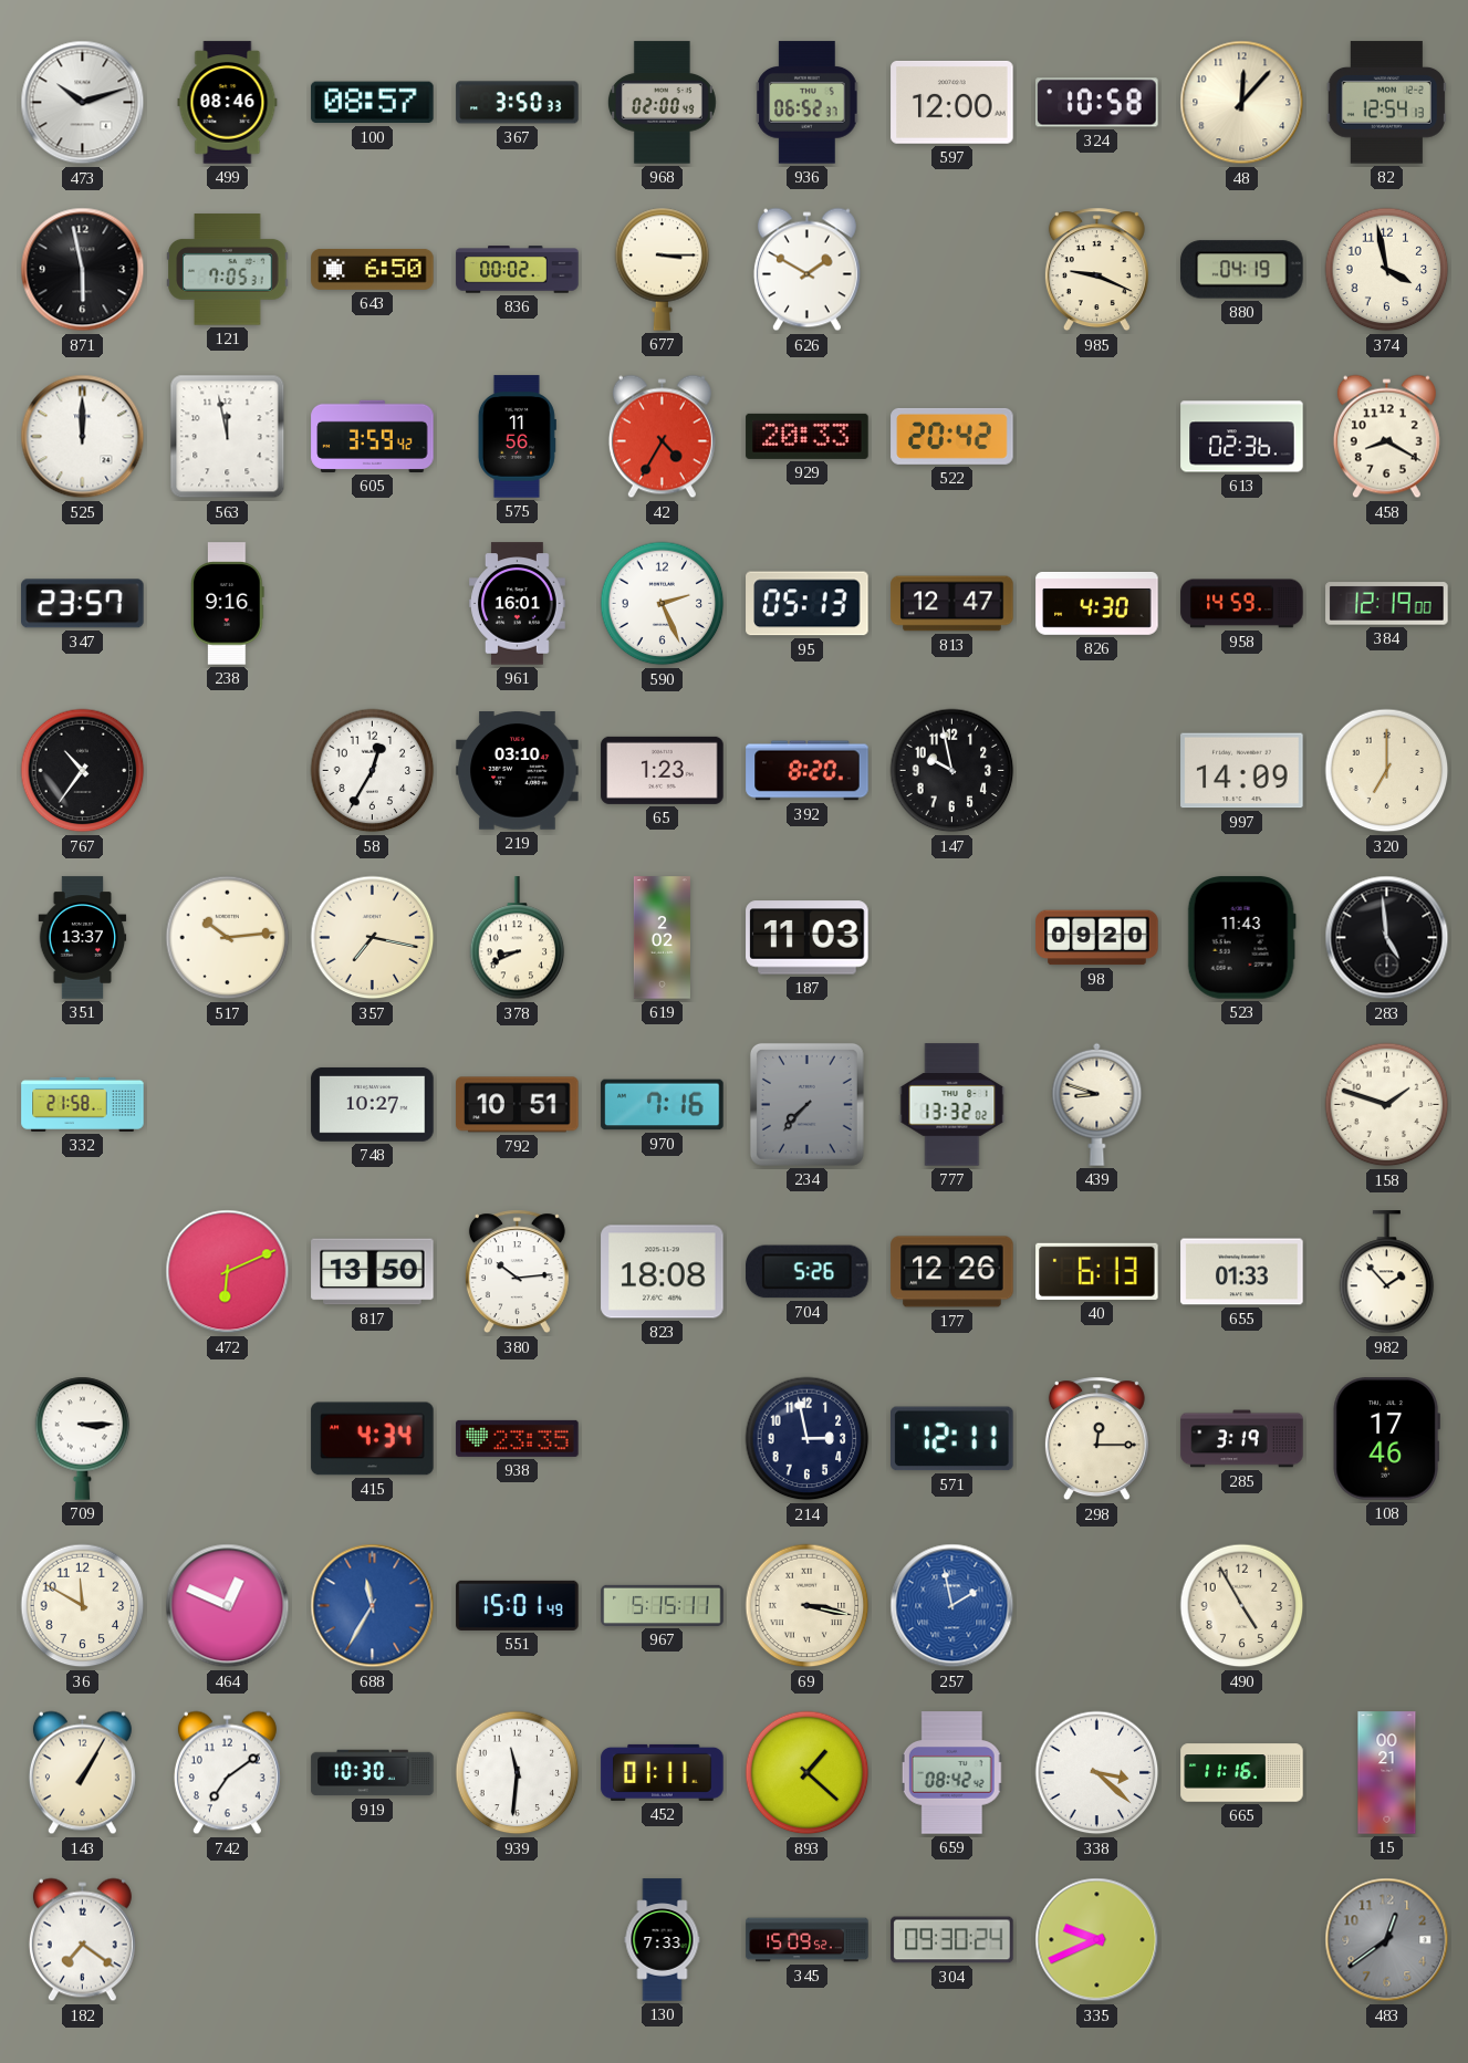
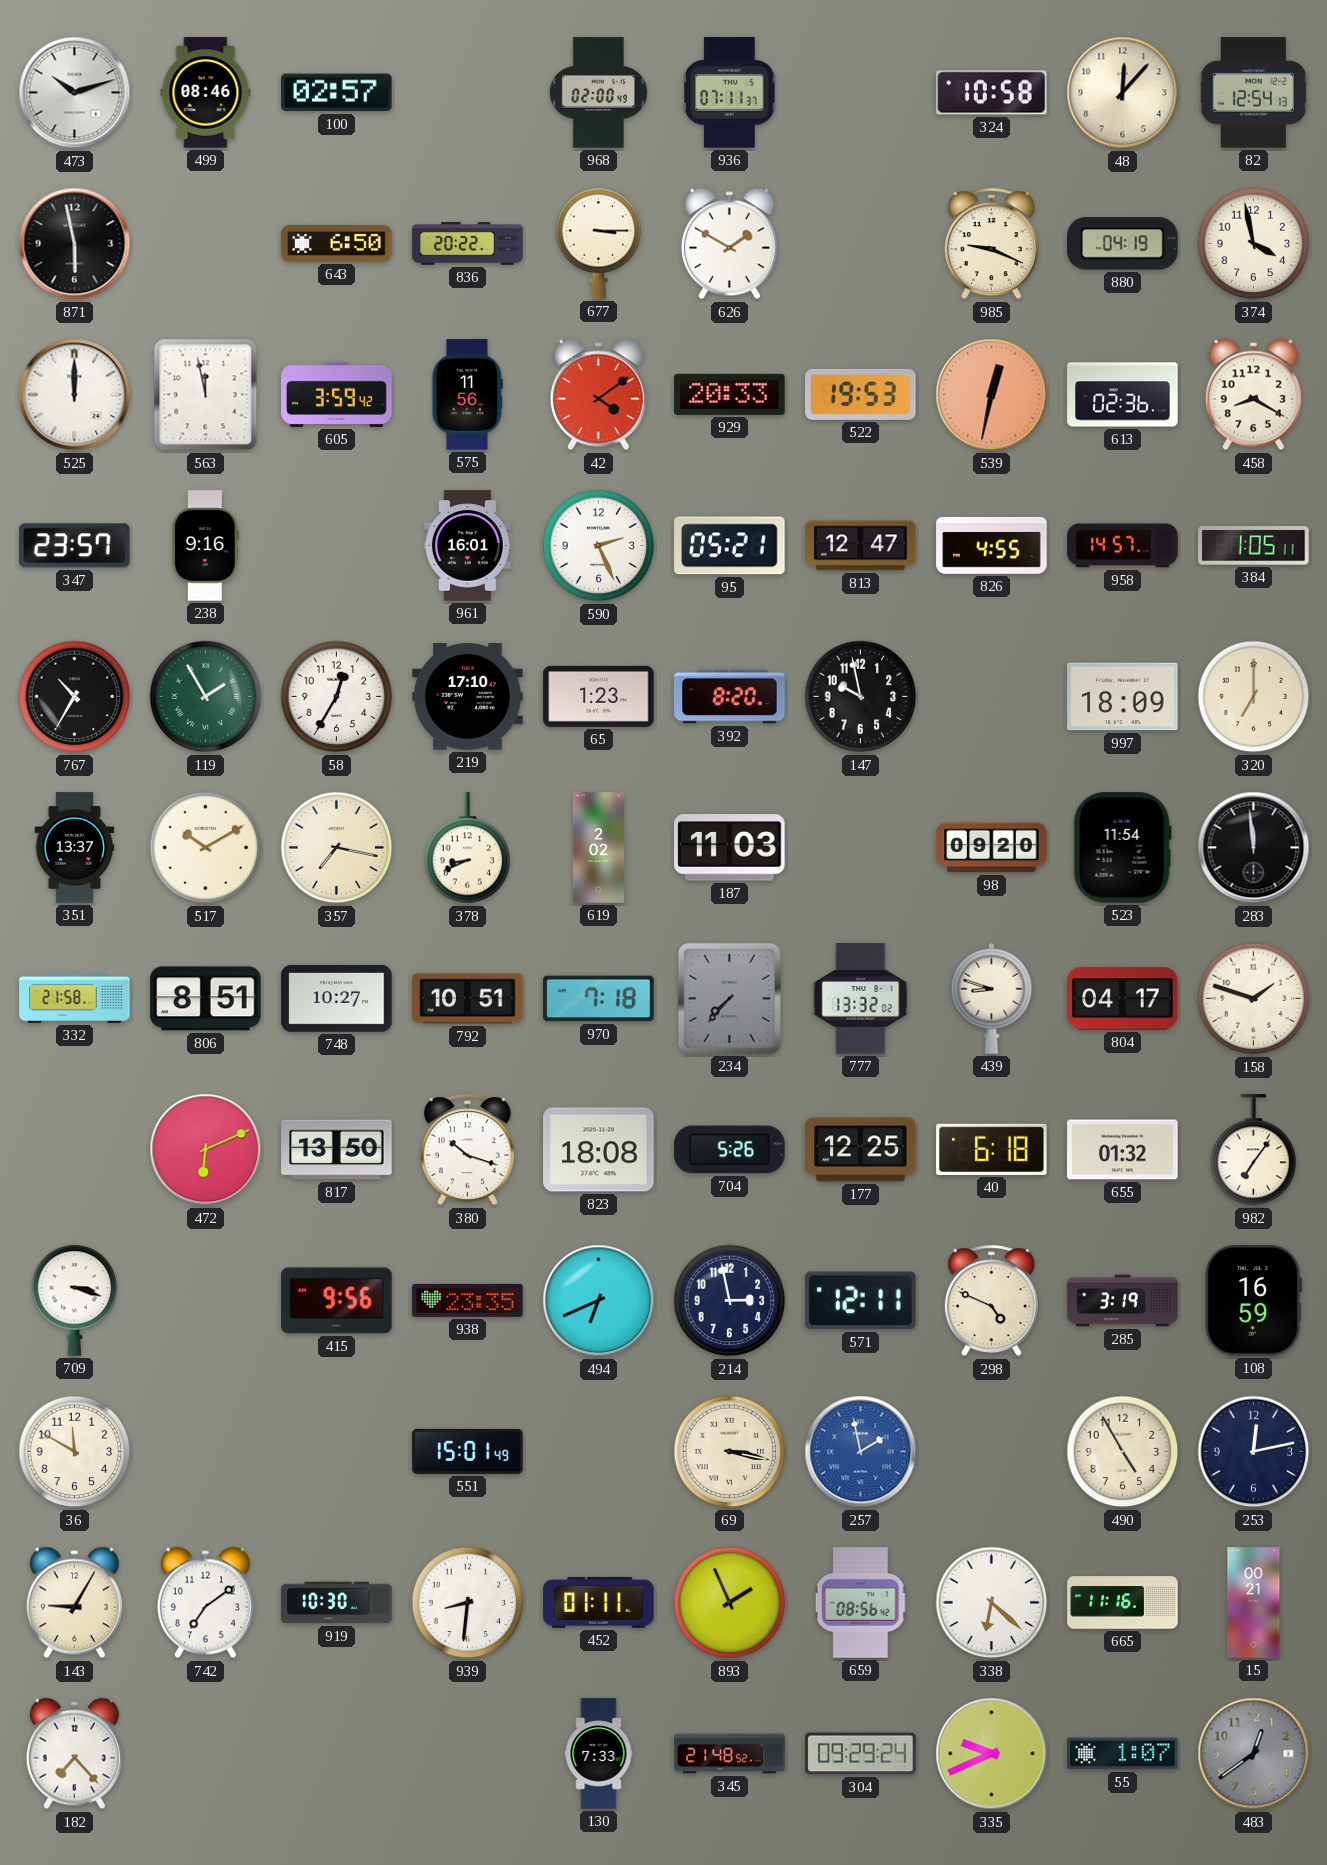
100: 08:57 -> 02:57
367: 3:50 -> none
936: 06:52 -> 07:11
597: 12:00 -> none
121: 7:05 -> none
836: 00:02 -> 20:22
42: 4:35 -> 4:09
522: 20:42 -> 19:53
539: none -> 12:32
95: 05:13 -> 05:21
826: 4:30 -> 4:55
958: 14:59 -> 14:57
384: 12:19 -> 1:05
767: 10:36 -> 10:35
119: none -> 1:55
219: 03:10 -> 17:10
997: 14:09 -> 18:09
517: 10:14 -> 10:10
523: 11:43 -> 11:54
283: 4:59 -> 11:59
806: none -> 8:51
970: 7:16 -> 7:18
804: none -> 04:17
380: 10:14 -> 10:18
177: 12:26 -> 12:25
40: 6:13 -> 6:18
655: 01:33 -> 01:32
982: 1:53 -> 7:06
709: 3:15 -> 3:18
415: 4:34 -> 9:56
494: none -> 6:41
298: 12:15 -> 4:49
108: 17:46 -> 16:59
464: 12:49 -> none
688: 11:35 -> none
967: 5:15 -> none
253: none -> 12:13
143: 1:05 -> 9:05
939: 11:31 -> 8:31
893: 1:22 -> 1:56
659: 08:42 -> 08:56
338: 3:22 -> 6:22
182: 7:21 -> 7:23
345: 15:09 -> 21:48
304: 09:30 -> 09:29
55: none -> 1:07
